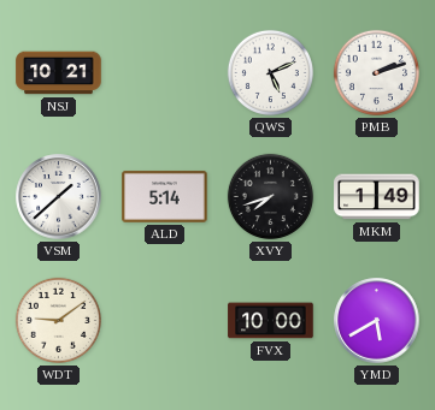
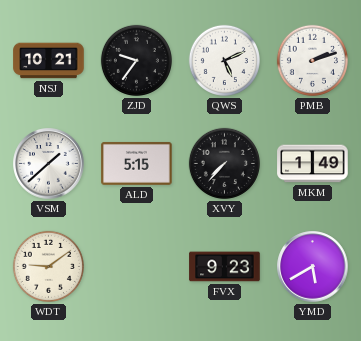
ZJD: none -> 9:36
ALD: 5:14 -> 5:15
XVY: 7:42 -> 7:37
FVX: 10:00 -> 9:23
